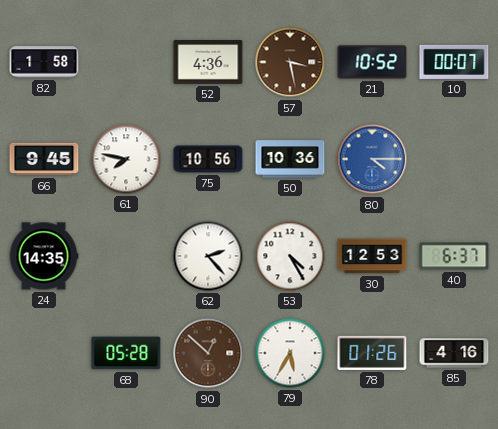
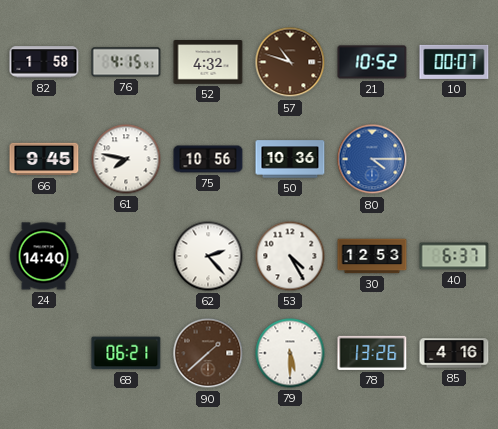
76: none -> 4:15
52: 4:36 -> 4:32
57: 3:28 -> 10:48
24: 14:35 -> 14:40
68: 05:28 -> 06:21
90: 12:52 -> 1:38
79: 5:35 -> 5:30
78: 01:26 -> 13:26
